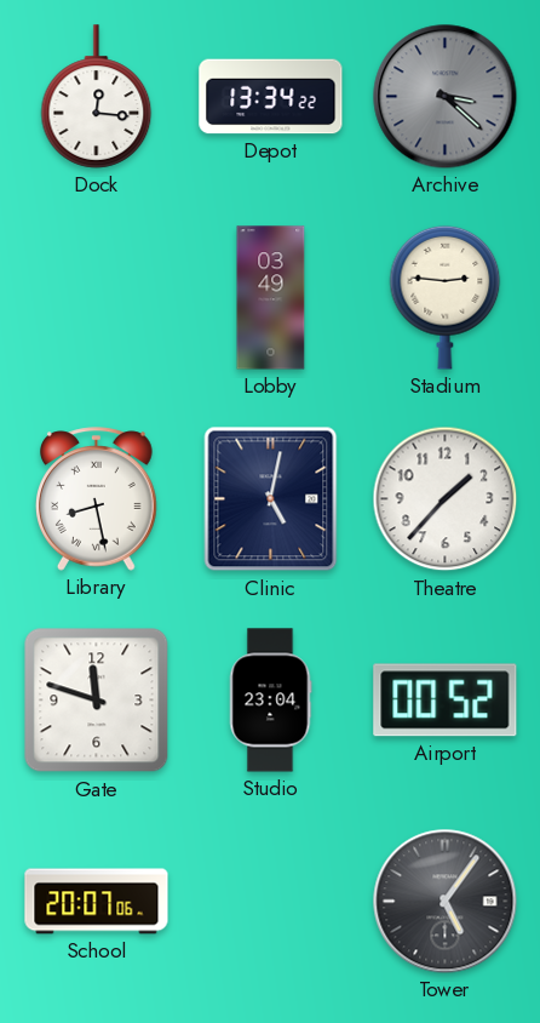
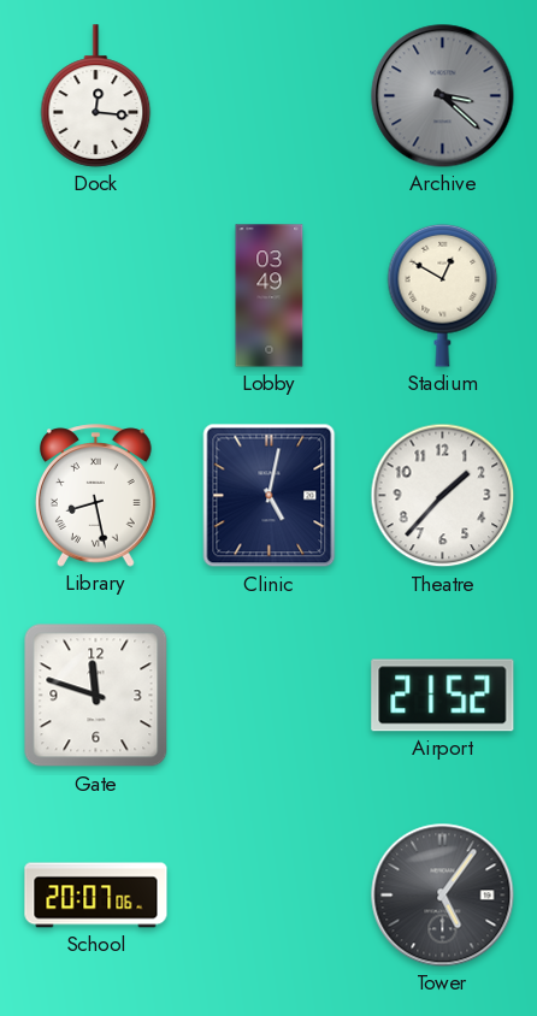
Depot: 13:34 -> none
Stadium: 2:46 -> 12:50
Studio: 23:04 -> none
Airport: 00:52 -> 21:52
